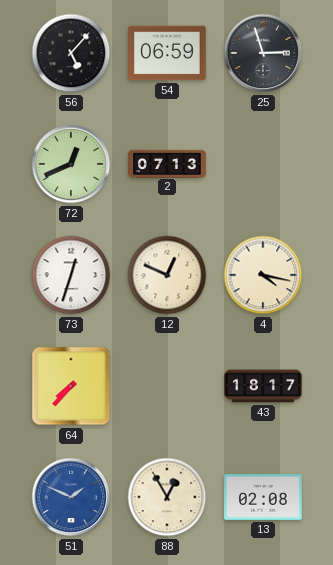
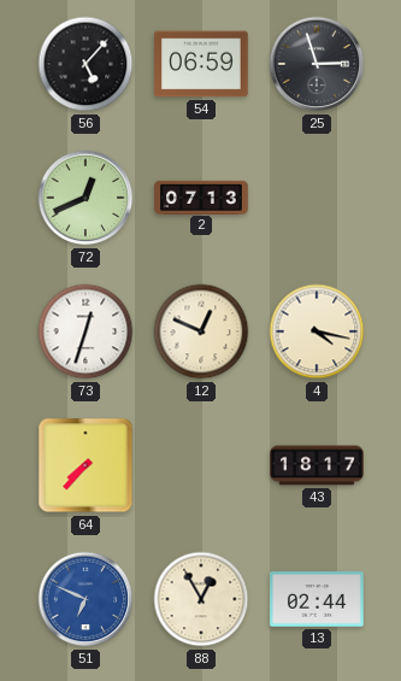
51: 1:49 -> 6:49
13: 02:08 -> 02:44
